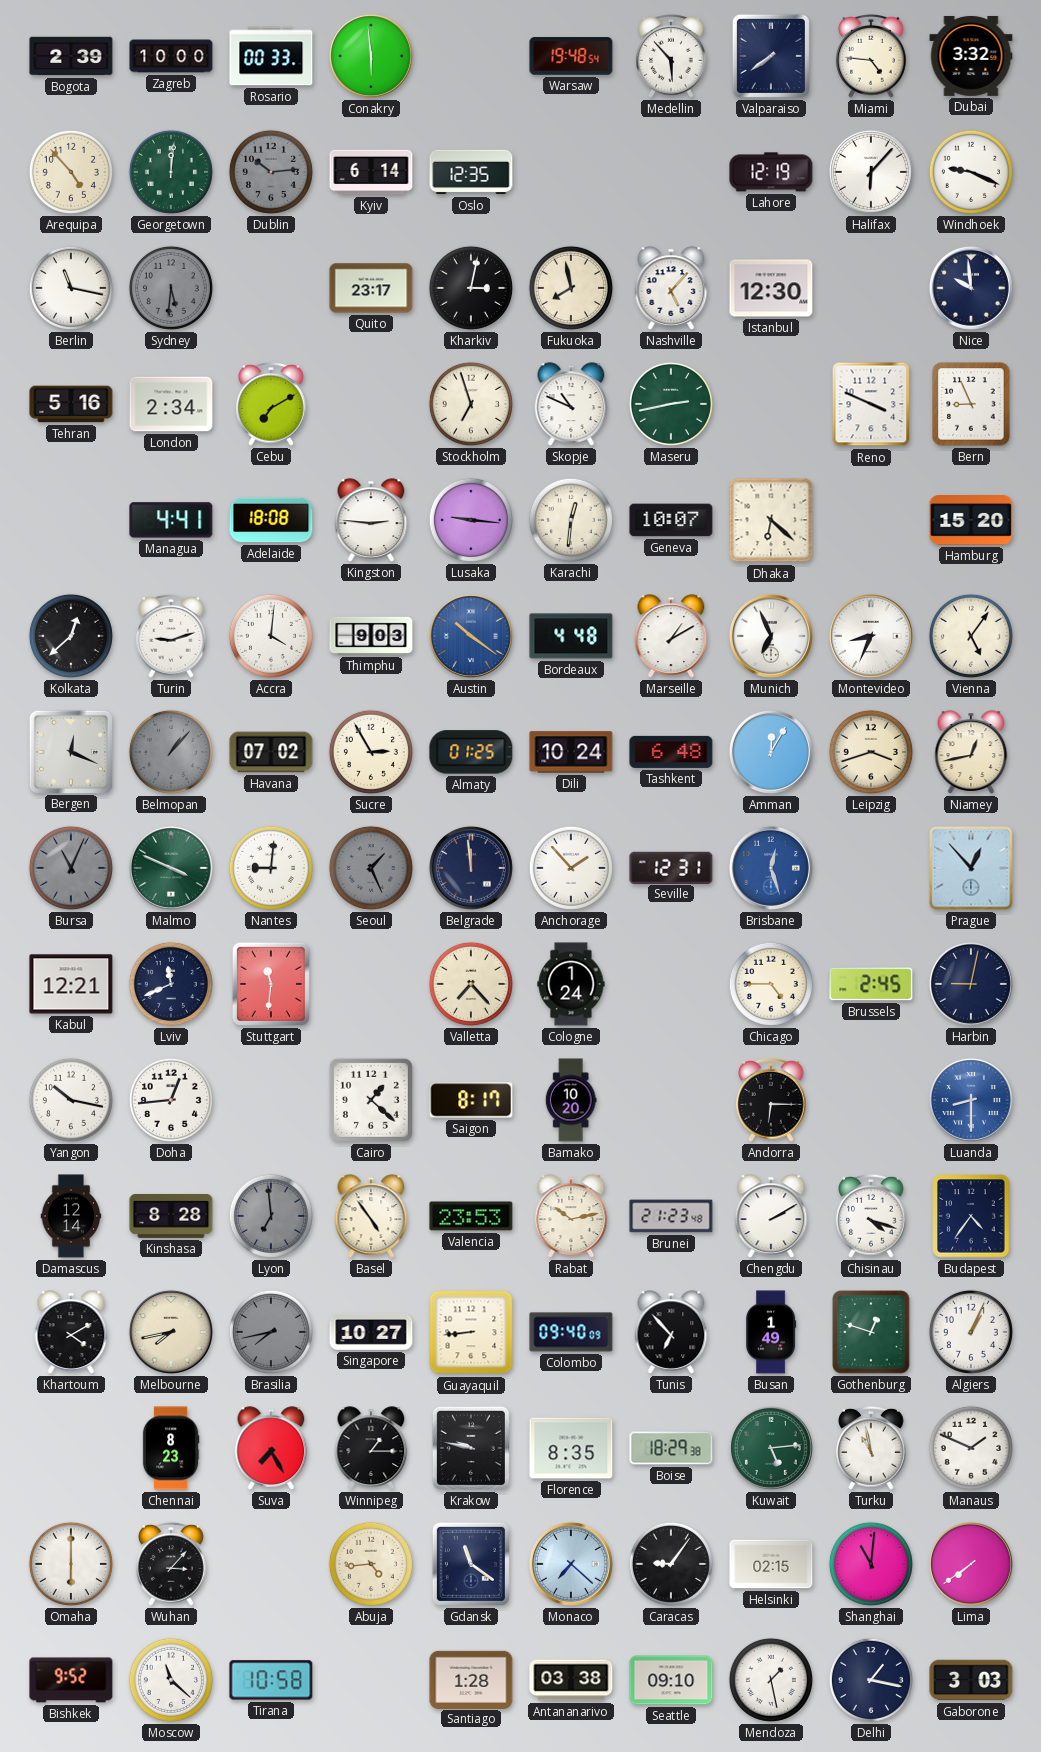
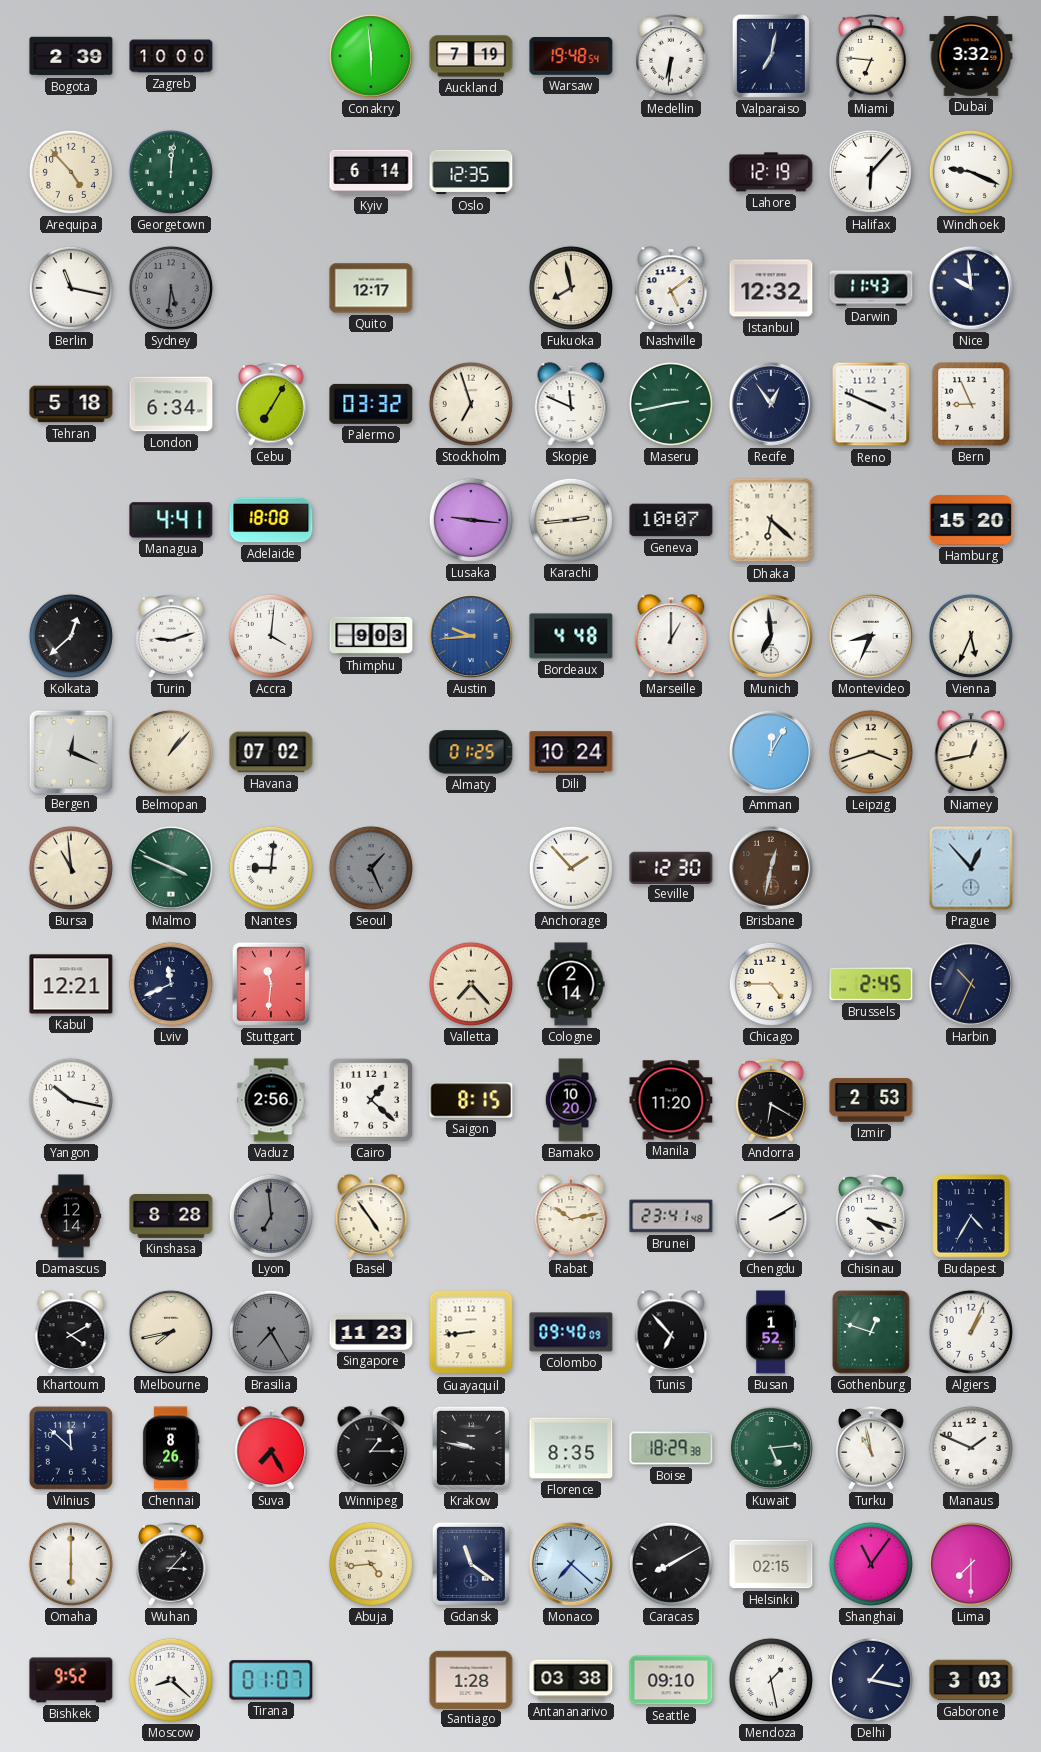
Rosario: 00:33 -> none
Auckland: none -> 7:19
Medellin: 5:53 -> 6:31
Valparaiso: 7:39 -> 7:02
Miami: 4:46 -> 6:46
Dublin: 10:14 -> none
Quito: 23:17 -> 12:17
Kharkiv: 3:02 -> none
Nashville: 5:07 -> 5:09
Istanbul: 12:30 -> 12:32
Darwin: none -> 11:43
Tehran: 5:16 -> 5:18
London: 2:34 -> 6:34
Cebu: 7:10 -> 7:05
Palermo: none -> 03:32
Skopje: 10:49 -> 11:49
Recife: none -> 12:54
Kingston: 2:46 -> none
Karachi: 12:31 -> 2:44
Austin: 10:21 -> 9:44
Marseille: 1:10 -> 1:00
Munich: 6:56 -> 6:59
Vienna: 5:06 -> 5:34
Belmopan dial: grey -> cream
Sucre: 2:55 -> none
Tashkent: 6:48 -> none
Bursa: 11:04 -> 10:59
Bursa dial: grey -> cream
Belgrade: 11:59 -> none
Seville: 12:31 -> 12:30
Brisbane: 12:27 -> 12:32
Brisbane dial: blue -> brown
Cologne: 1:24 -> 2:14
Harbin: 9:02 -> 10:34
Doha: 12:44 -> none
Vaduz: none -> 2:56
Saigon: 8:17 -> 8:15
Manila: none -> 11:20
Andorra: 6:15 -> 6:20
Izmir: none -> 2:53
Luanda: 8:30 -> none
Valencia: 23:53 -> none
Brunei: 21:23 -> 23:41
Budapest: 4:36 -> 4:35
Brasilia: 7:43 -> 7:25
Singapore: 10:27 -> 11:23
Busan: 1:49 -> 1:52
Vilnius: none -> 11:52
Chennai: 8:23 -> 8:26
Caracas: 9:06 -> 8:10
Shanghai: 11:01 -> 11:06
Lima: 7:39 -> 7:30
Moscow: 11:22 -> 8:22
Tirana: 10:58 -> 01:07
